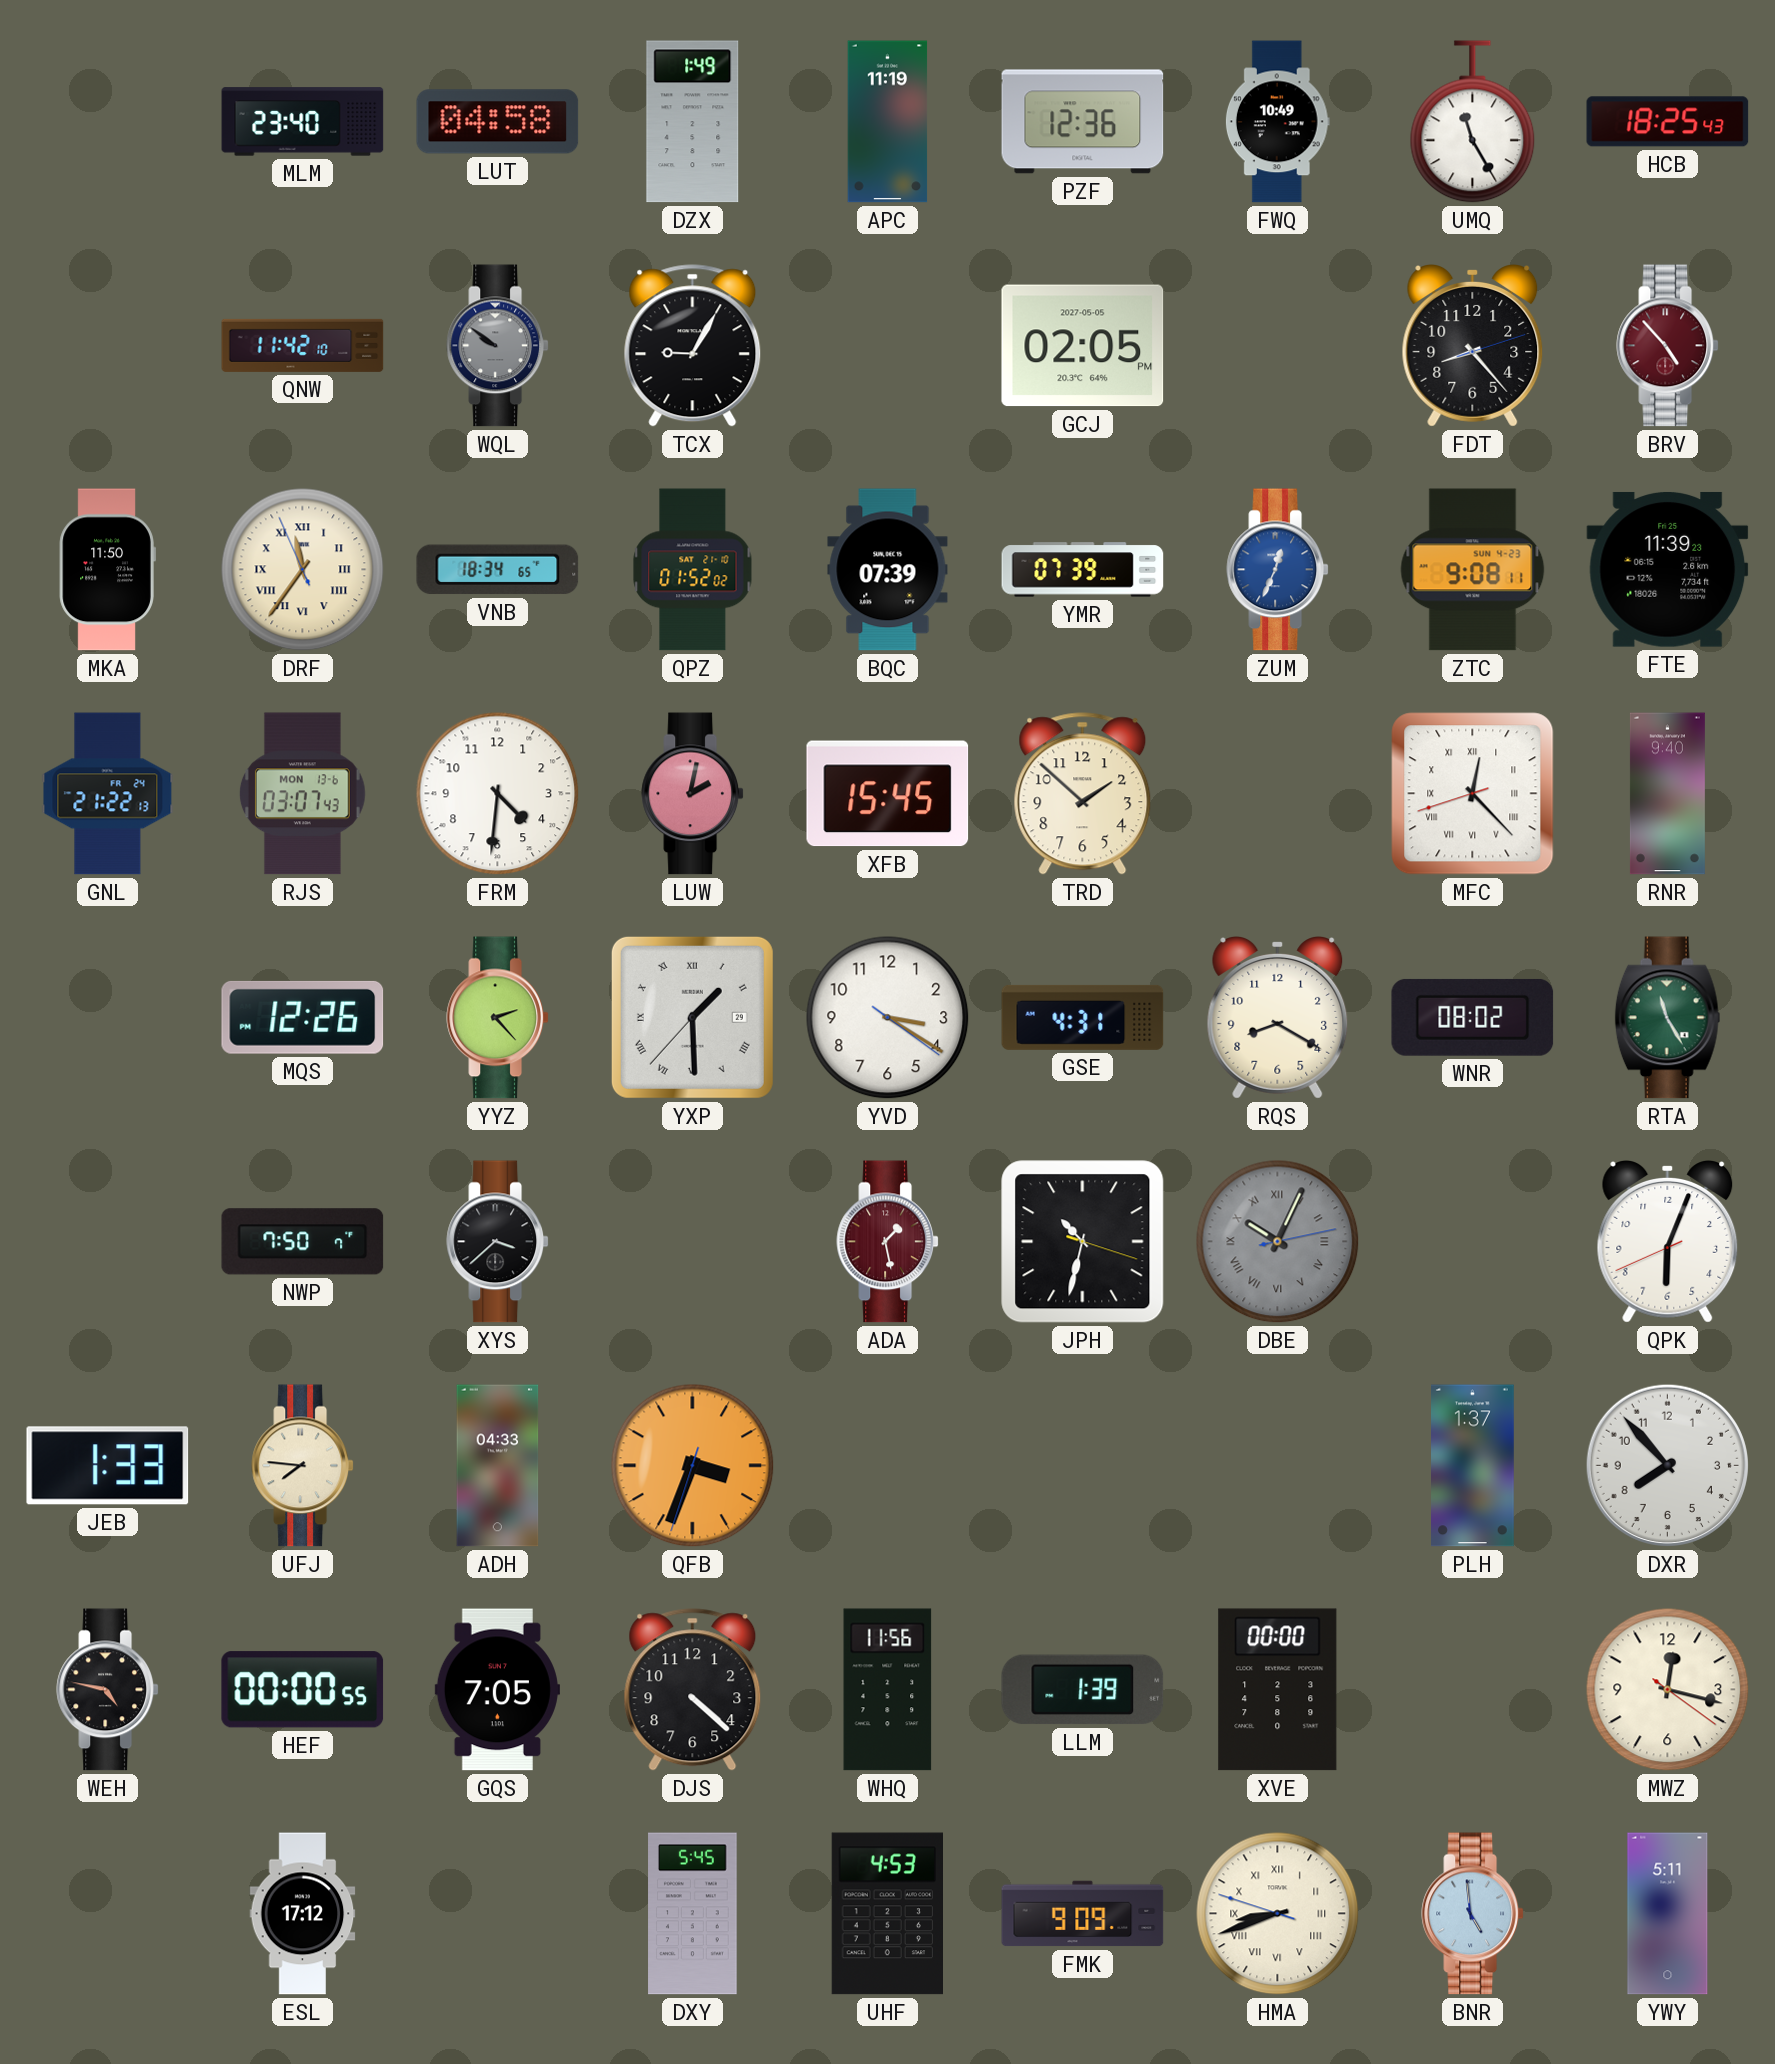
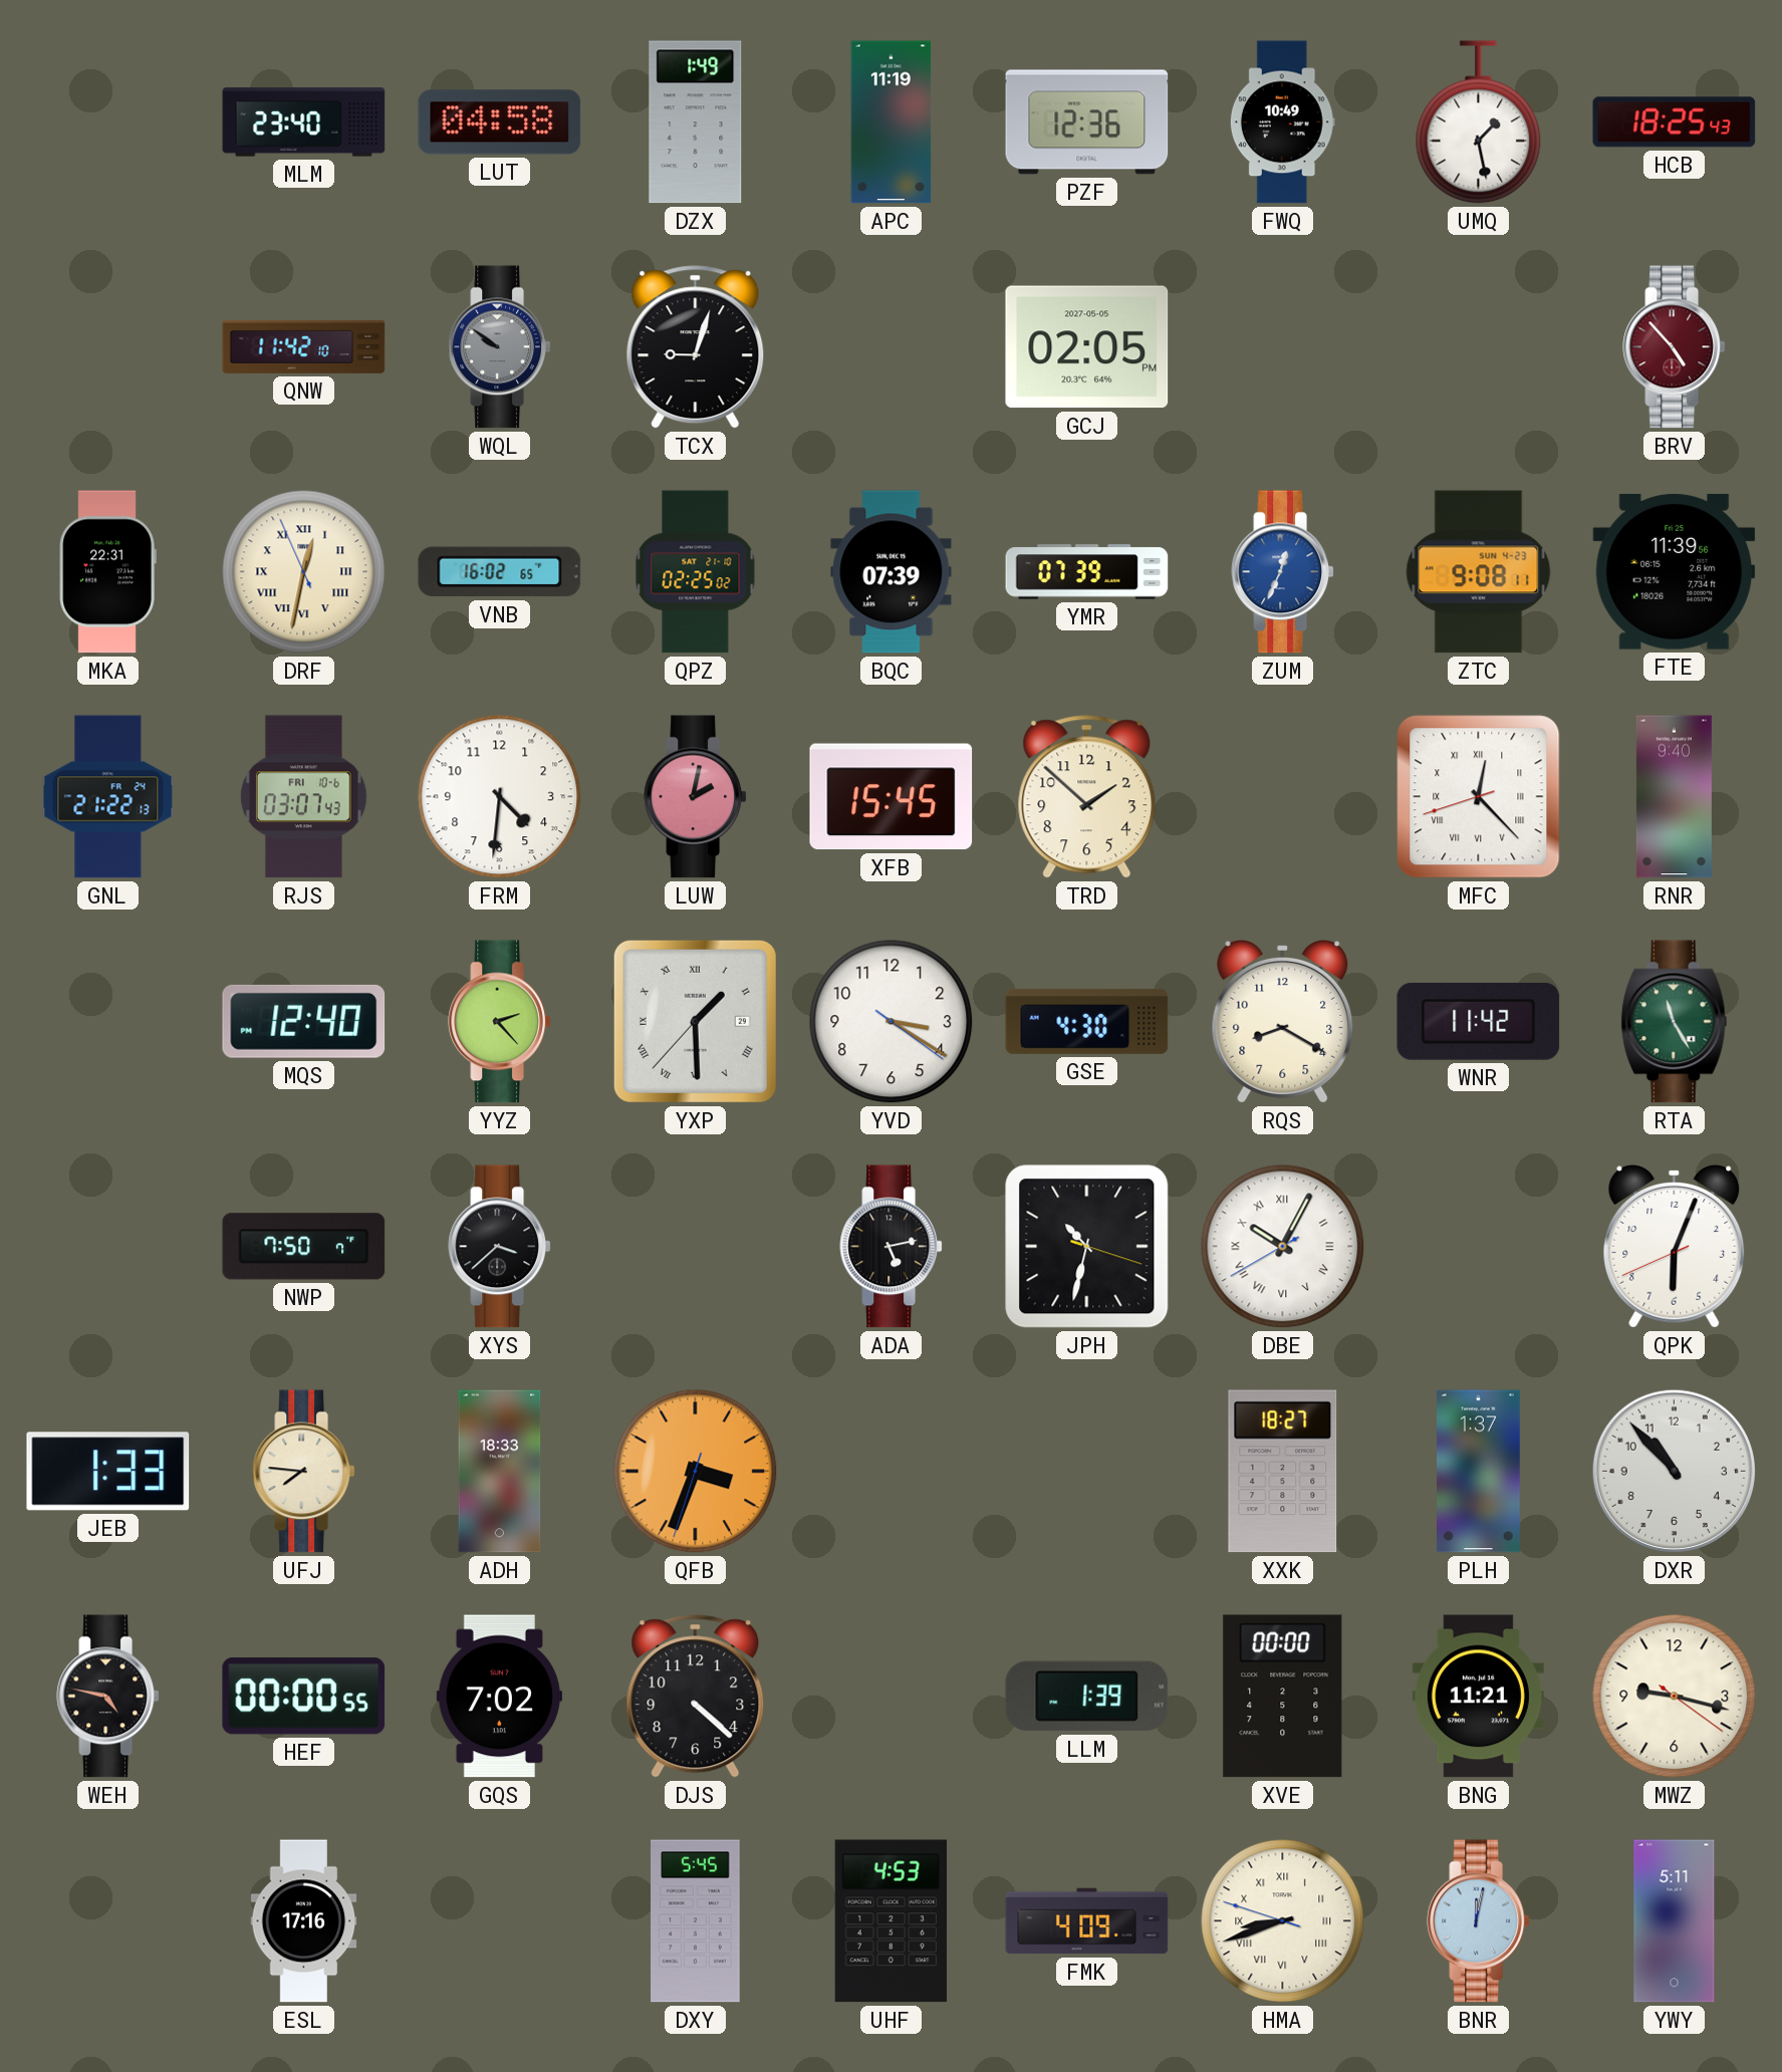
UMQ: 11:25 -> 1:28
TCX: 9:05 -> 9:03
FDT: 8:23 -> none
MKA: 11:50 -> 22:31
DRF: 11:35 -> 12:31
VNB: 18:34 -> 16:02
QPZ: 01:52 -> 02:25
FTE: 11:39:23 -> 11:39:56
RJS date: MON 13-6 -> FRI 10-6
MQS: 12:26 -> 12:40
GSE: 4:31 -> 4:30
WNR: 08:02 -> 11:42
ADA: 1:28 -> 5:13
ADA dial: burgundy -> black
DBE: 10:04:13 -> 10:04:40
DBE dial: grey -> white
ADH: 04:33 -> 18:33
XXK: none -> 18:27
DXR: 7:53 -> 10:53
GQS: 7:05 -> 7:02
WHQ: 11:56 -> none
BNG: none -> 11:21
MWZ: 12:17 -> 9:17
ESL: 17:12 -> 17:16
FMK: 9:09 -> 4:09
BNR: 4:59 -> 12:02
